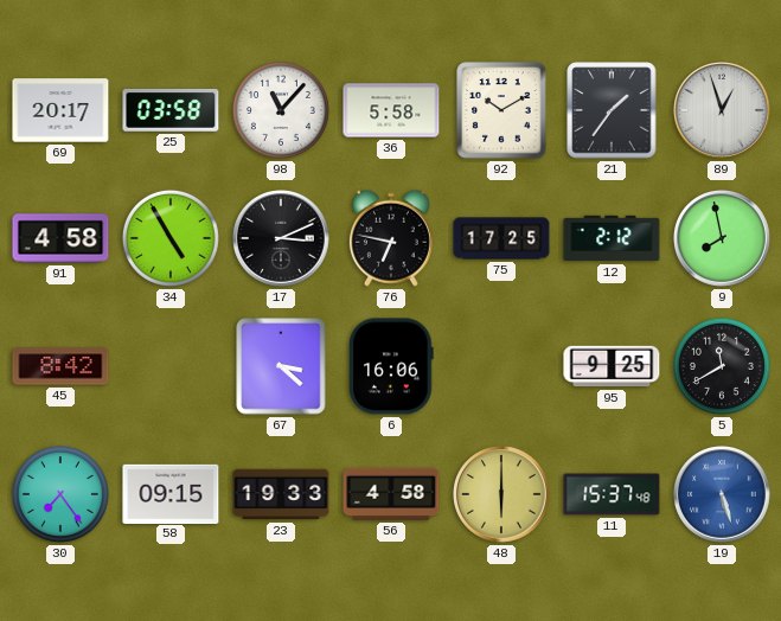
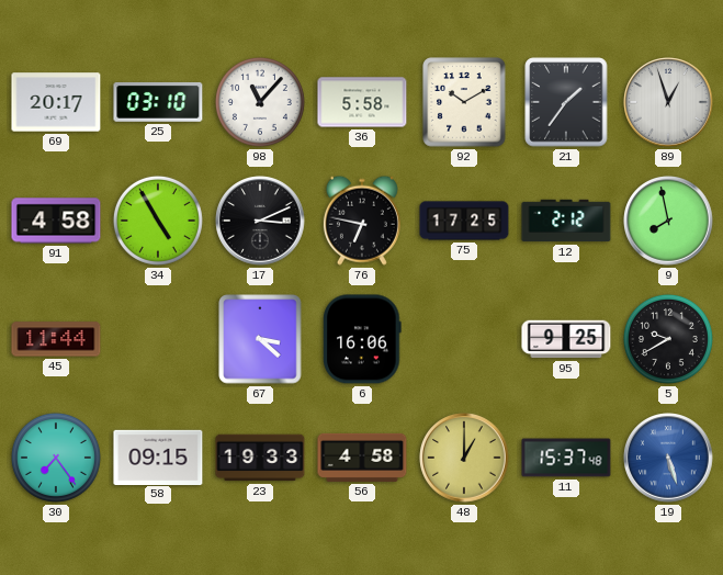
25: 03:58 -> 03:10
45: 8:42 -> 11:44
5: 11:40 -> 9:40
48: 6:00 -> 1:00
